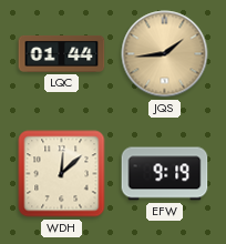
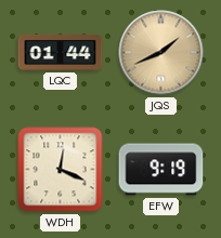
JQS: 1:44 -> 1:41
WDH: 12:08 -> 12:19
